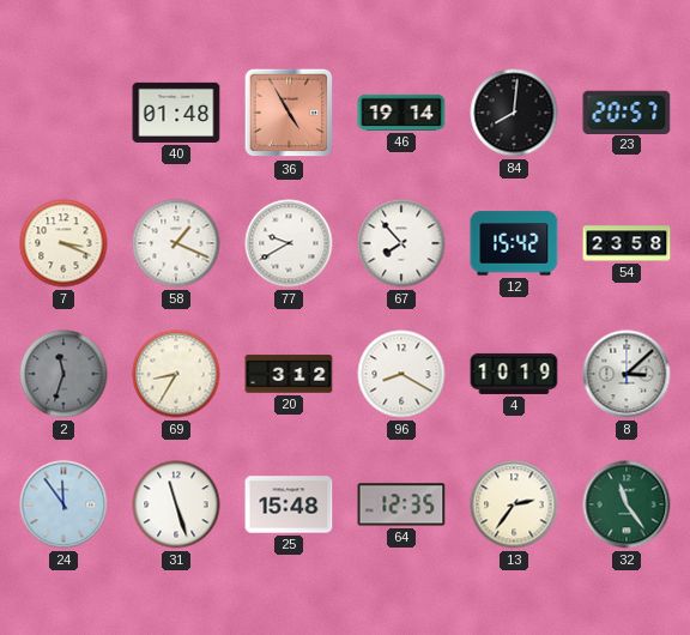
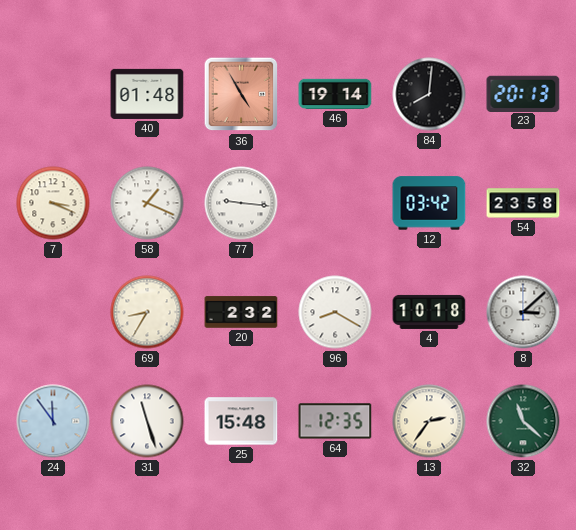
23: 20:57 -> 20:13
77: 9:40 -> 9:16
67: 7:53 -> none
12: 15:42 -> 03:42
2: 11:33 -> none
20: 3:12 -> 2:32
4: 10:19 -> 10:18
32: 11:24 -> 11:22
